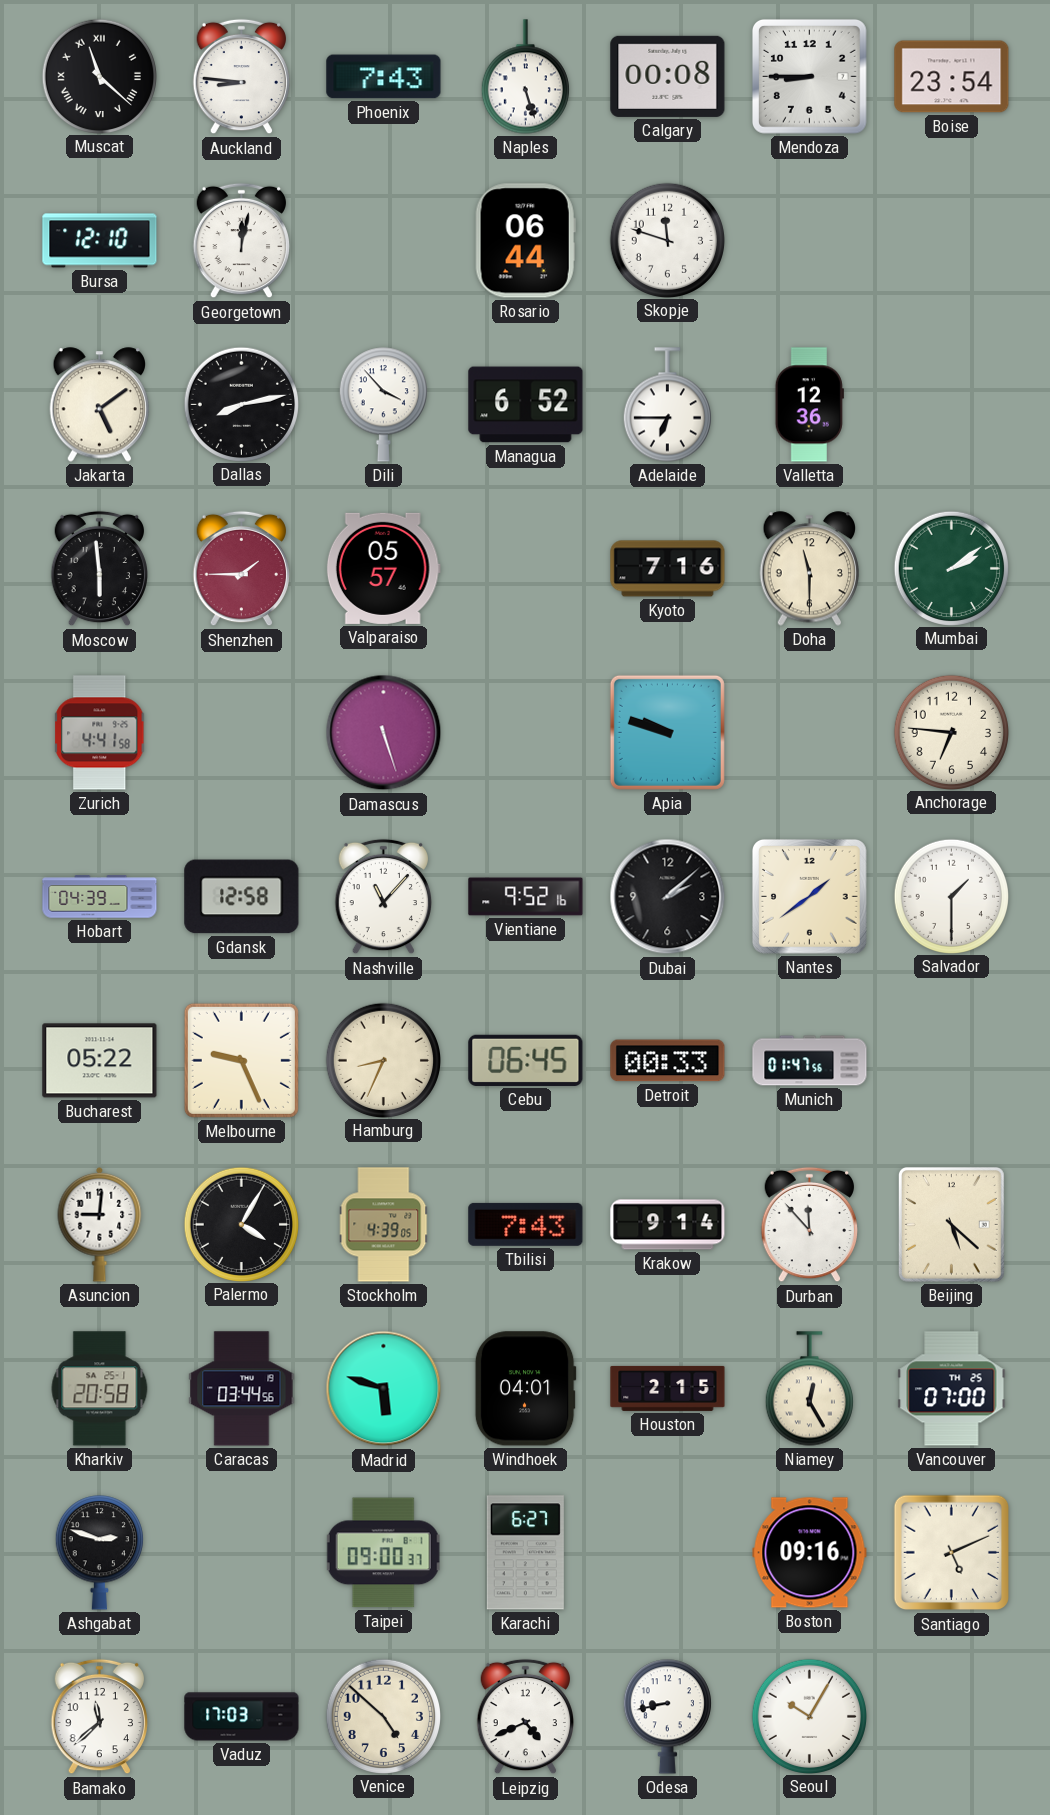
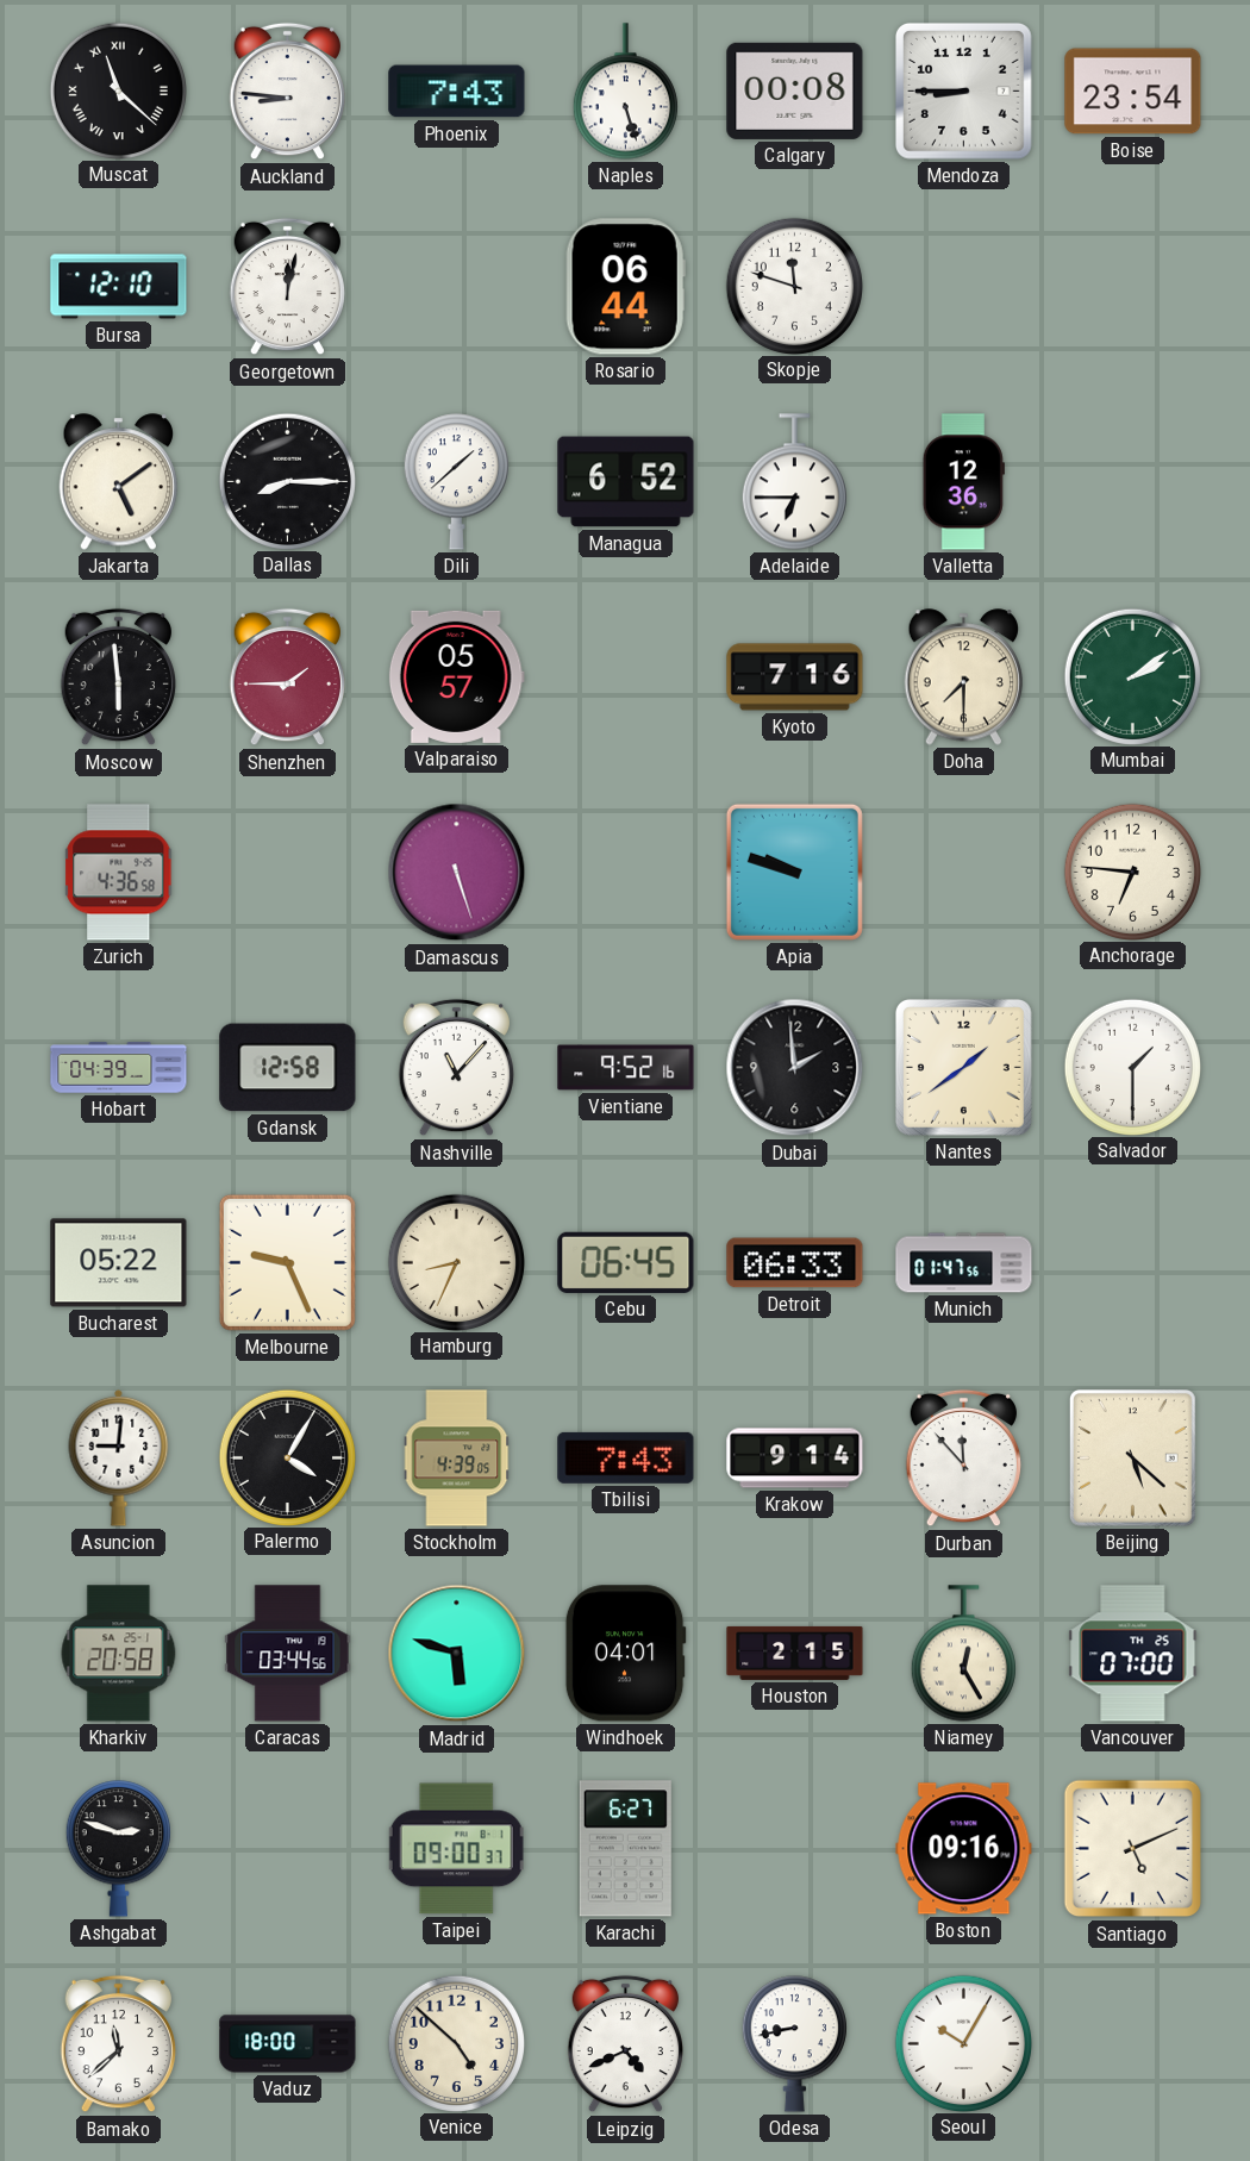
Dallas: 8:13 -> 8:15
Dili: 3:53 -> 1:38
Doha: 11:30 -> 7:30
Zurich: 4:41 -> 4:36
Dubai: 2:08 -> 1:59
Detroit: 00:33 -> 06:33
Vaduz: 17:03 -> 18:00
